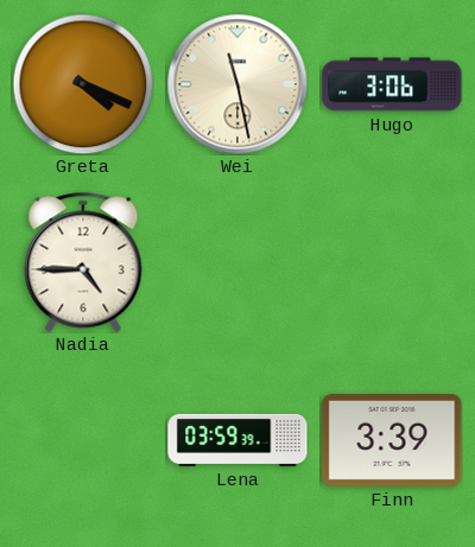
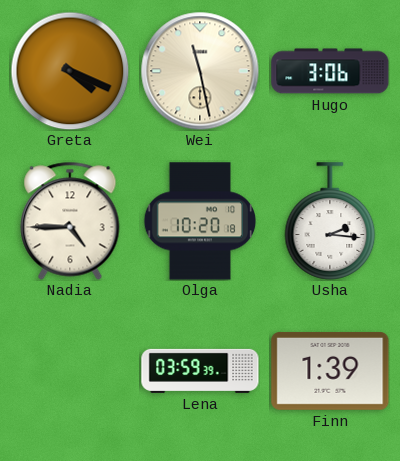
Olga: none -> 10:20
Usha: none -> 2:16
Finn: 3:39 -> 1:39
